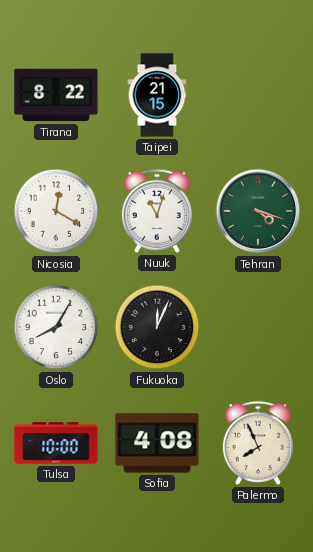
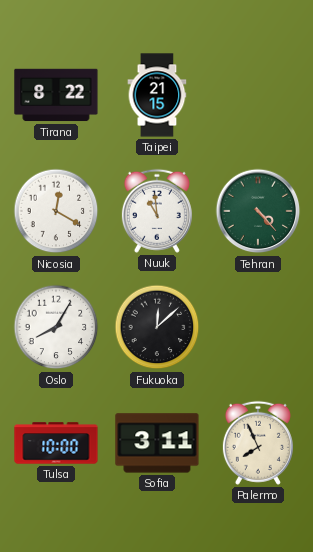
Nuuk: 11:03 -> 10:59
Tehran: 4:18 -> 4:23
Fukuoka: 12:04 -> 12:08
Sofia: 4:08 -> 3:11
